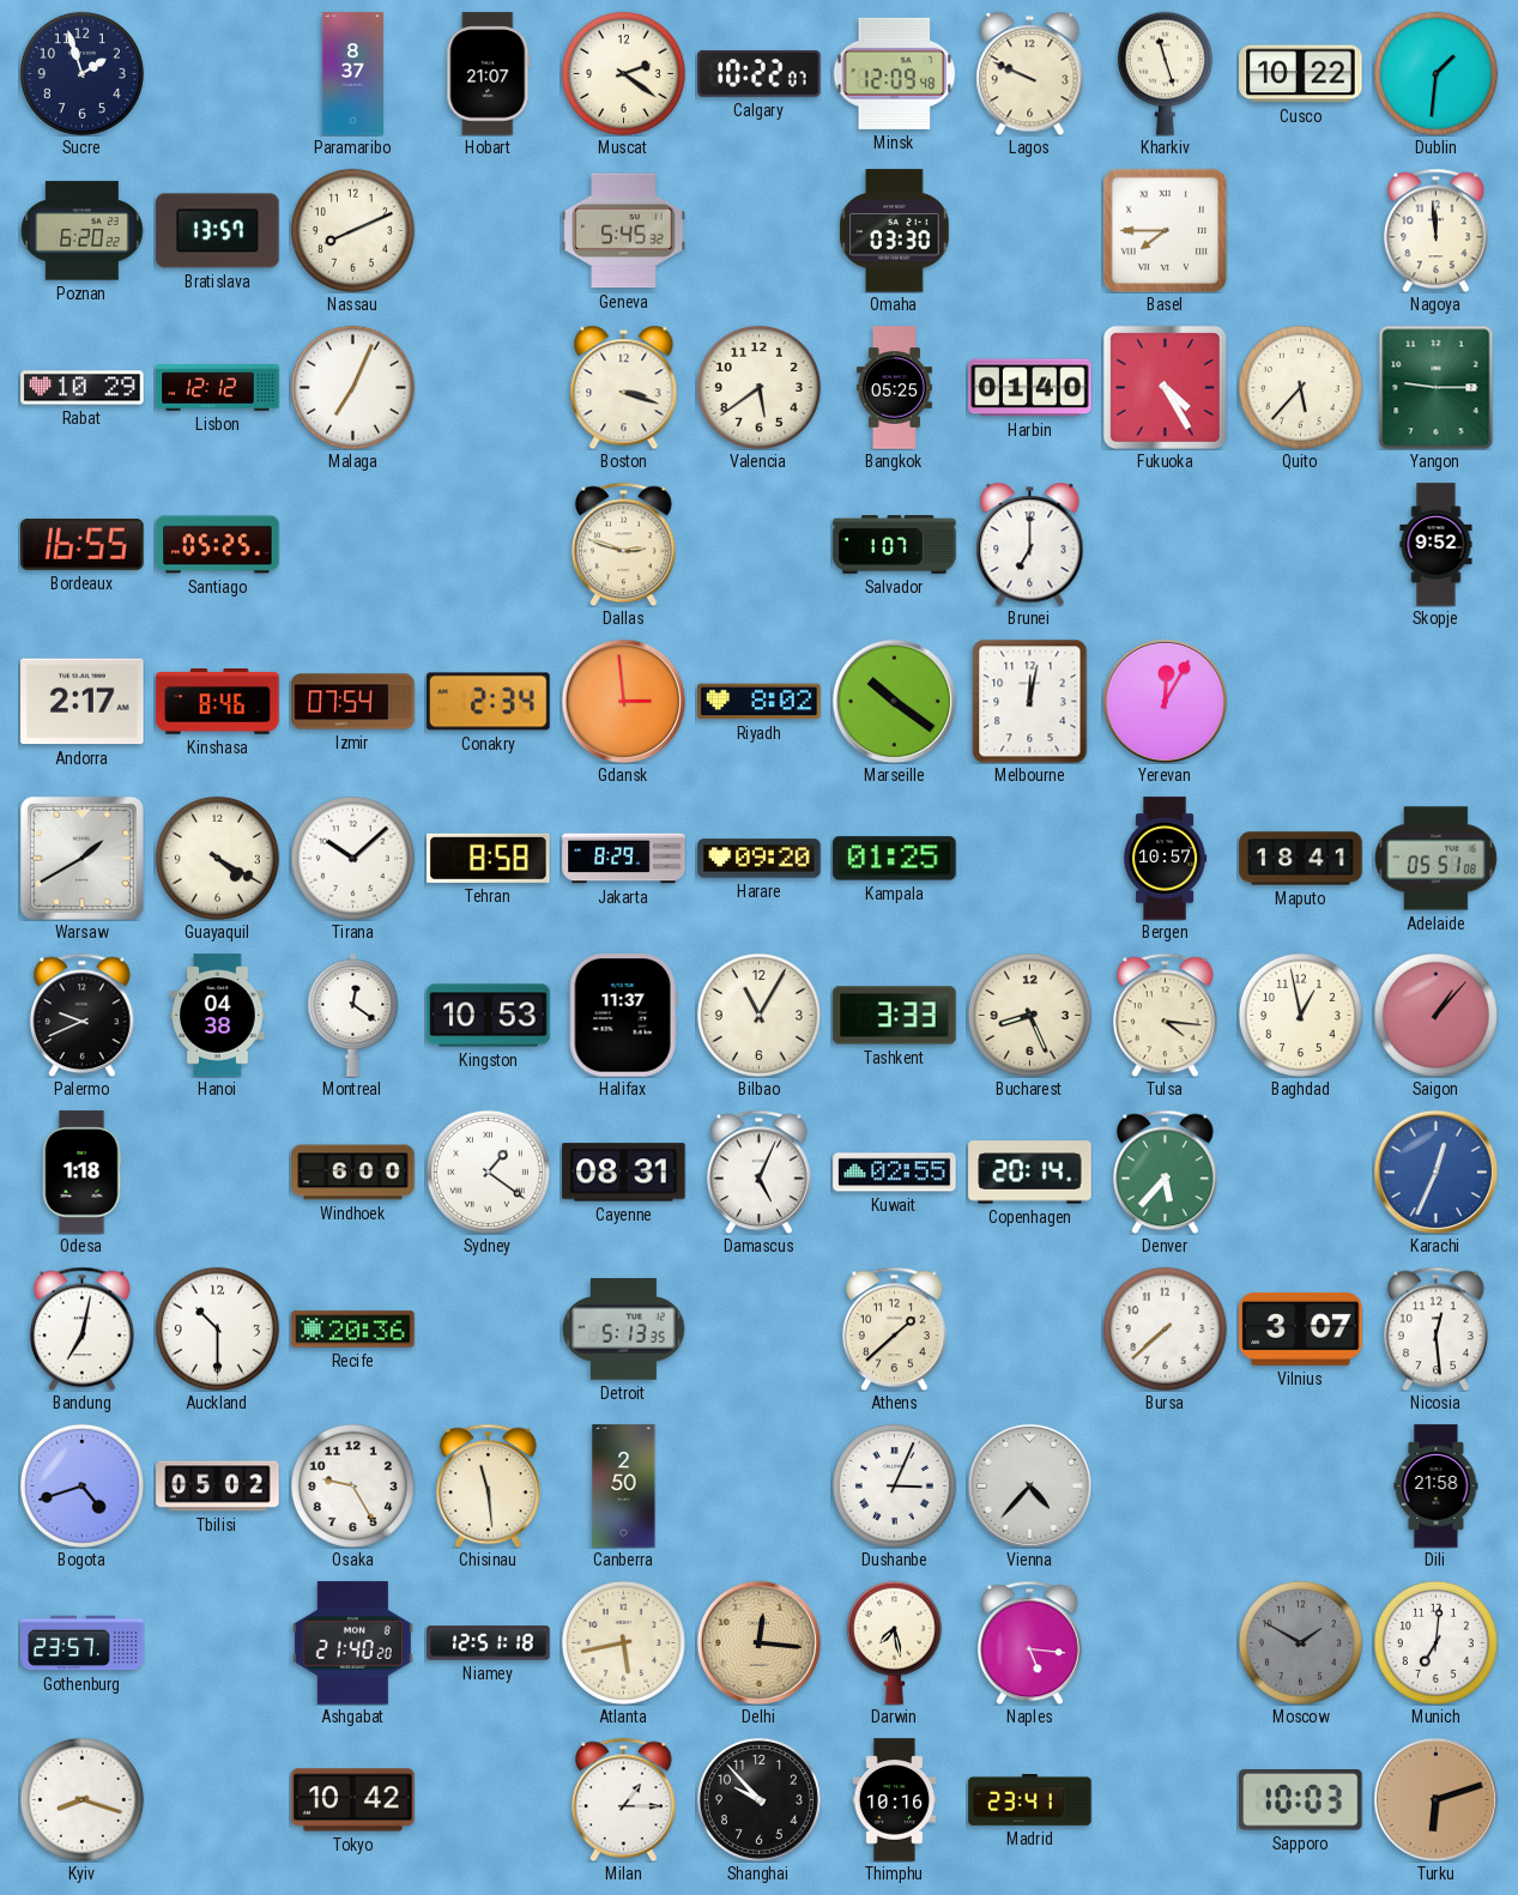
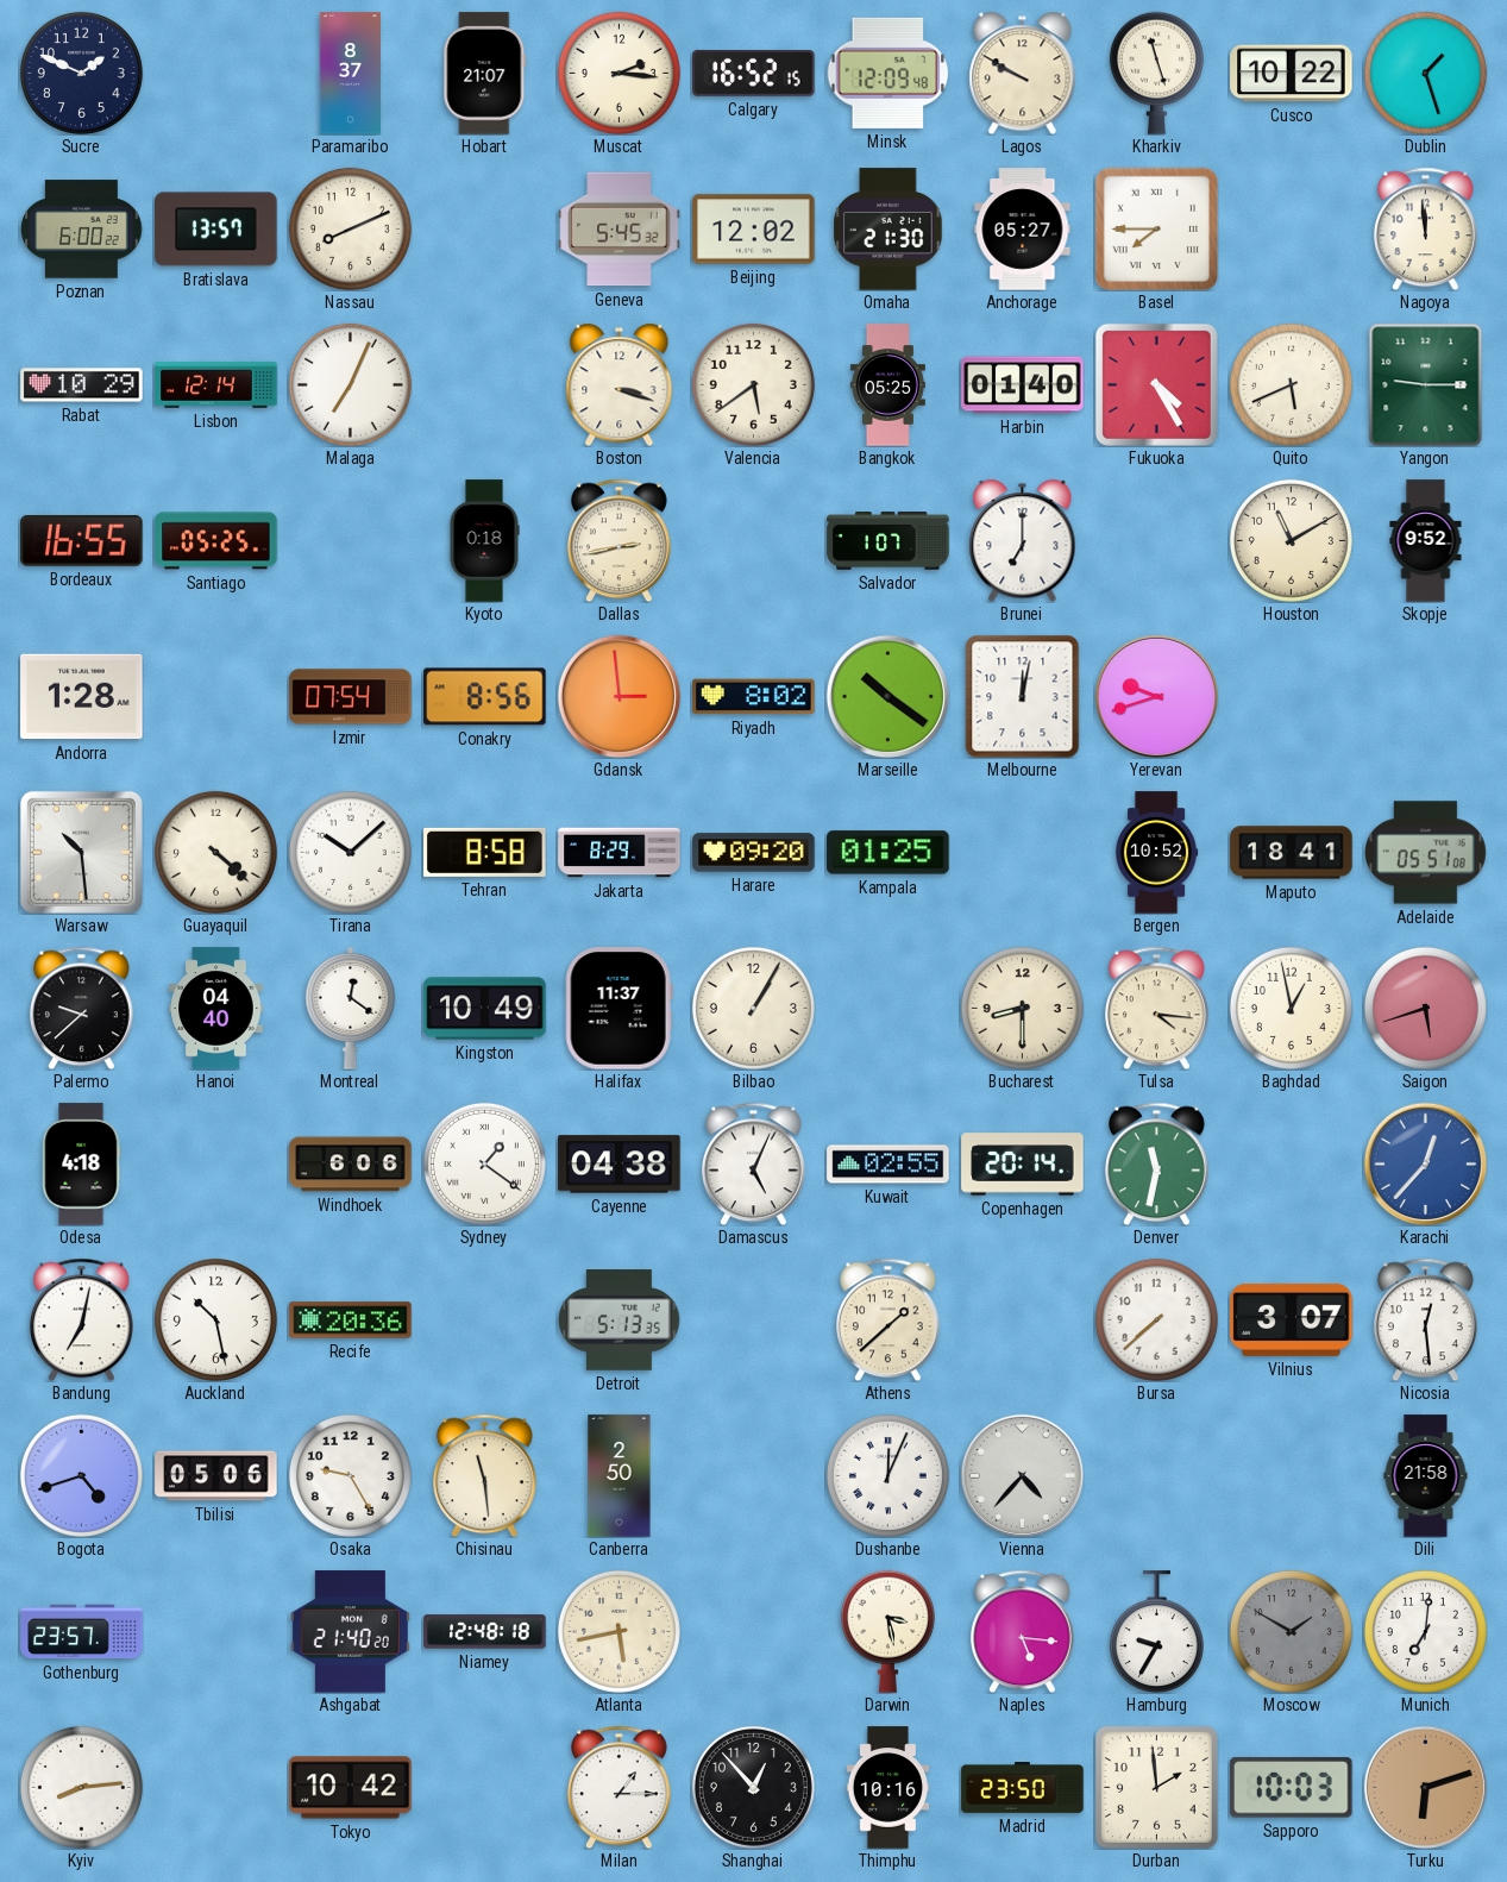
Sucre: 1:57 -> 1:49
Muscat: 2:21 -> 2:16
Calgary: 10:22 -> 16:52
Lagos: 9:49 -> 9:50
Dublin: 1:31 -> 1:27
Poznan: 6:20 -> 6:00
Beijing: none -> 12:02
Omaha: 03:30 -> 21:30
Anchorage: none -> 05:27
Lisbon: 12:12 -> 12:14
Quito: 5:37 -> 5:41
Kyoto: none -> 0:18
Dallas: 2:48 -> 2:43
Houston: none -> 11:10
Andorra: 2:17 -> 1:28
Kinshasa: 8:46 -> none
Conakry: 2:34 -> 8:56
Yerevan: 12:05 -> 9:42
Warsaw: 1:40 -> 10:29
Guayaquil: 4:20 -> 4:22
Bergen: 10:57 -> 10:52
Palermo: 9:41 -> 9:38
Hanoi: 04:38 -> 04:40
Kingston: 10:53 -> 10:49
Bilbao: 11:05 -> 1:05
Tashkent: 3:33 -> none
Bucharest: 8:26 -> 8:30
Saigon: 1:07 -> 5:42
Odesa: 1:18 -> 4:18
Windhoek: 6:00 -> 6:06
Cayenne: 08:31 -> 04:38
Denver: 5:37 -> 11:32
Karachi: 12:34 -> 12:37
Auckland: 10:30 -> 10:28
Tbilisi: 05:02 -> 05:06
Dushanbe: 3:04 -> 12:04
Niamey: 12:51 -> 12:48
Delhi: 12:16 -> none
Darwin: 7:28 -> 3:28
Hamburg: none -> 9:35
Kyiv: 8:18 -> 8:14
Shanghai: 9:53 -> 12:53
Madrid: 23:41 -> 23:50
Durban: none -> 1:59
